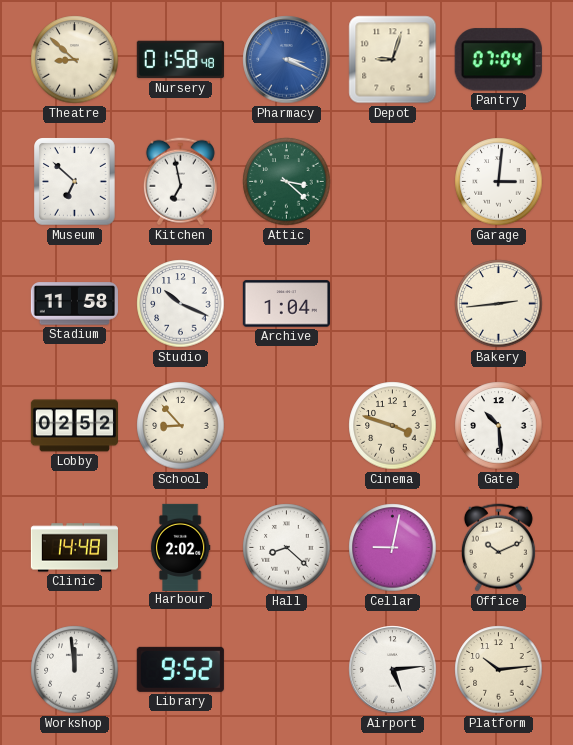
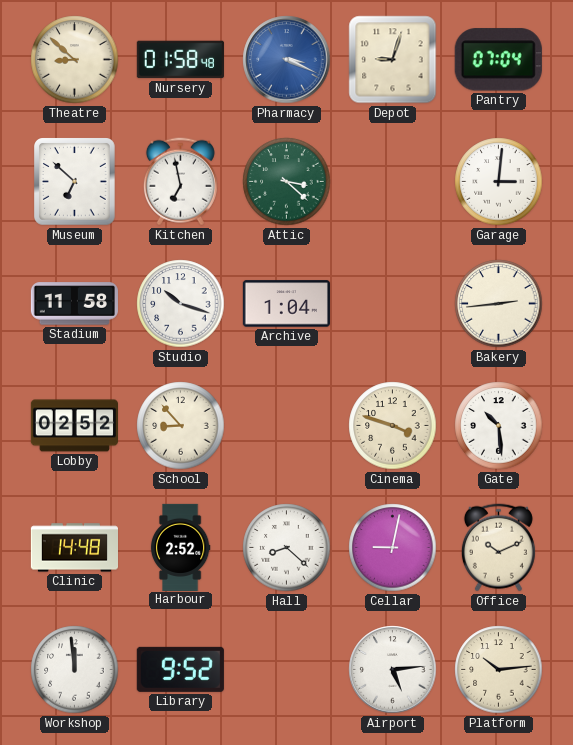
Studio: 10:19 -> 10:18
Harbour: 2:02 -> 2:52
